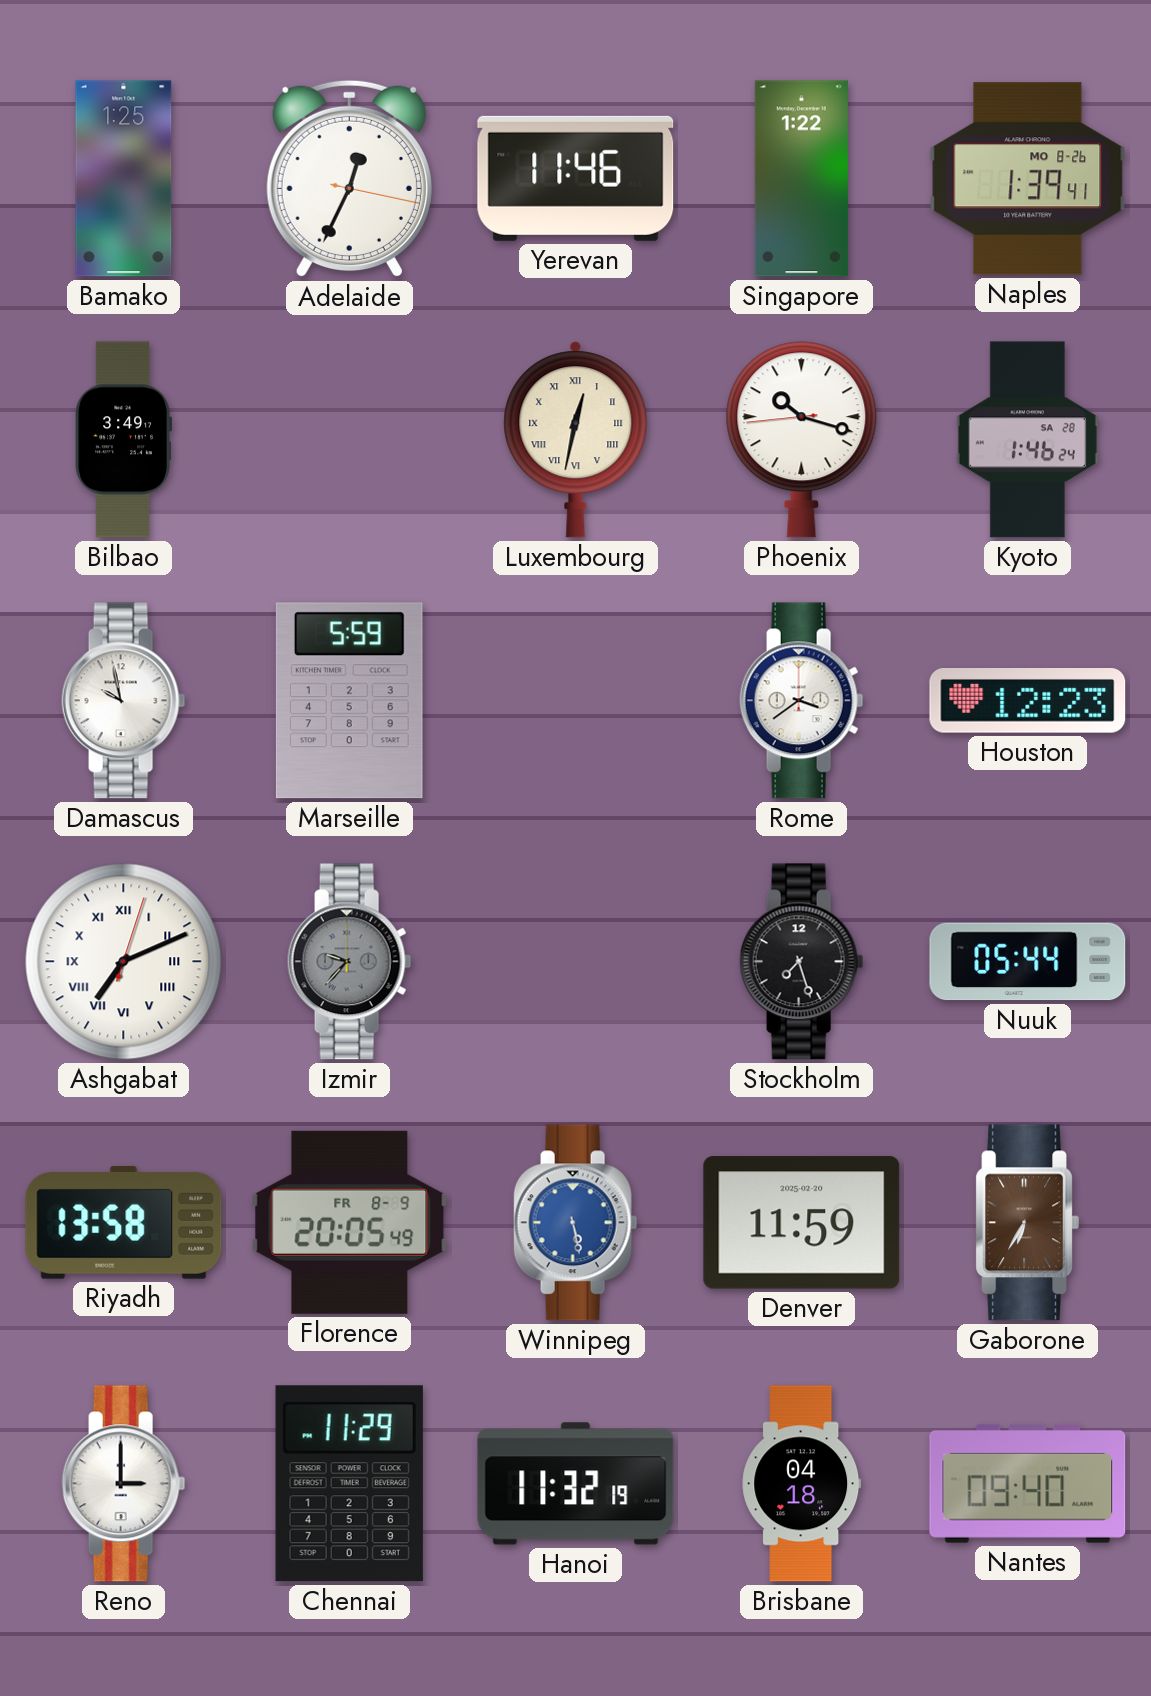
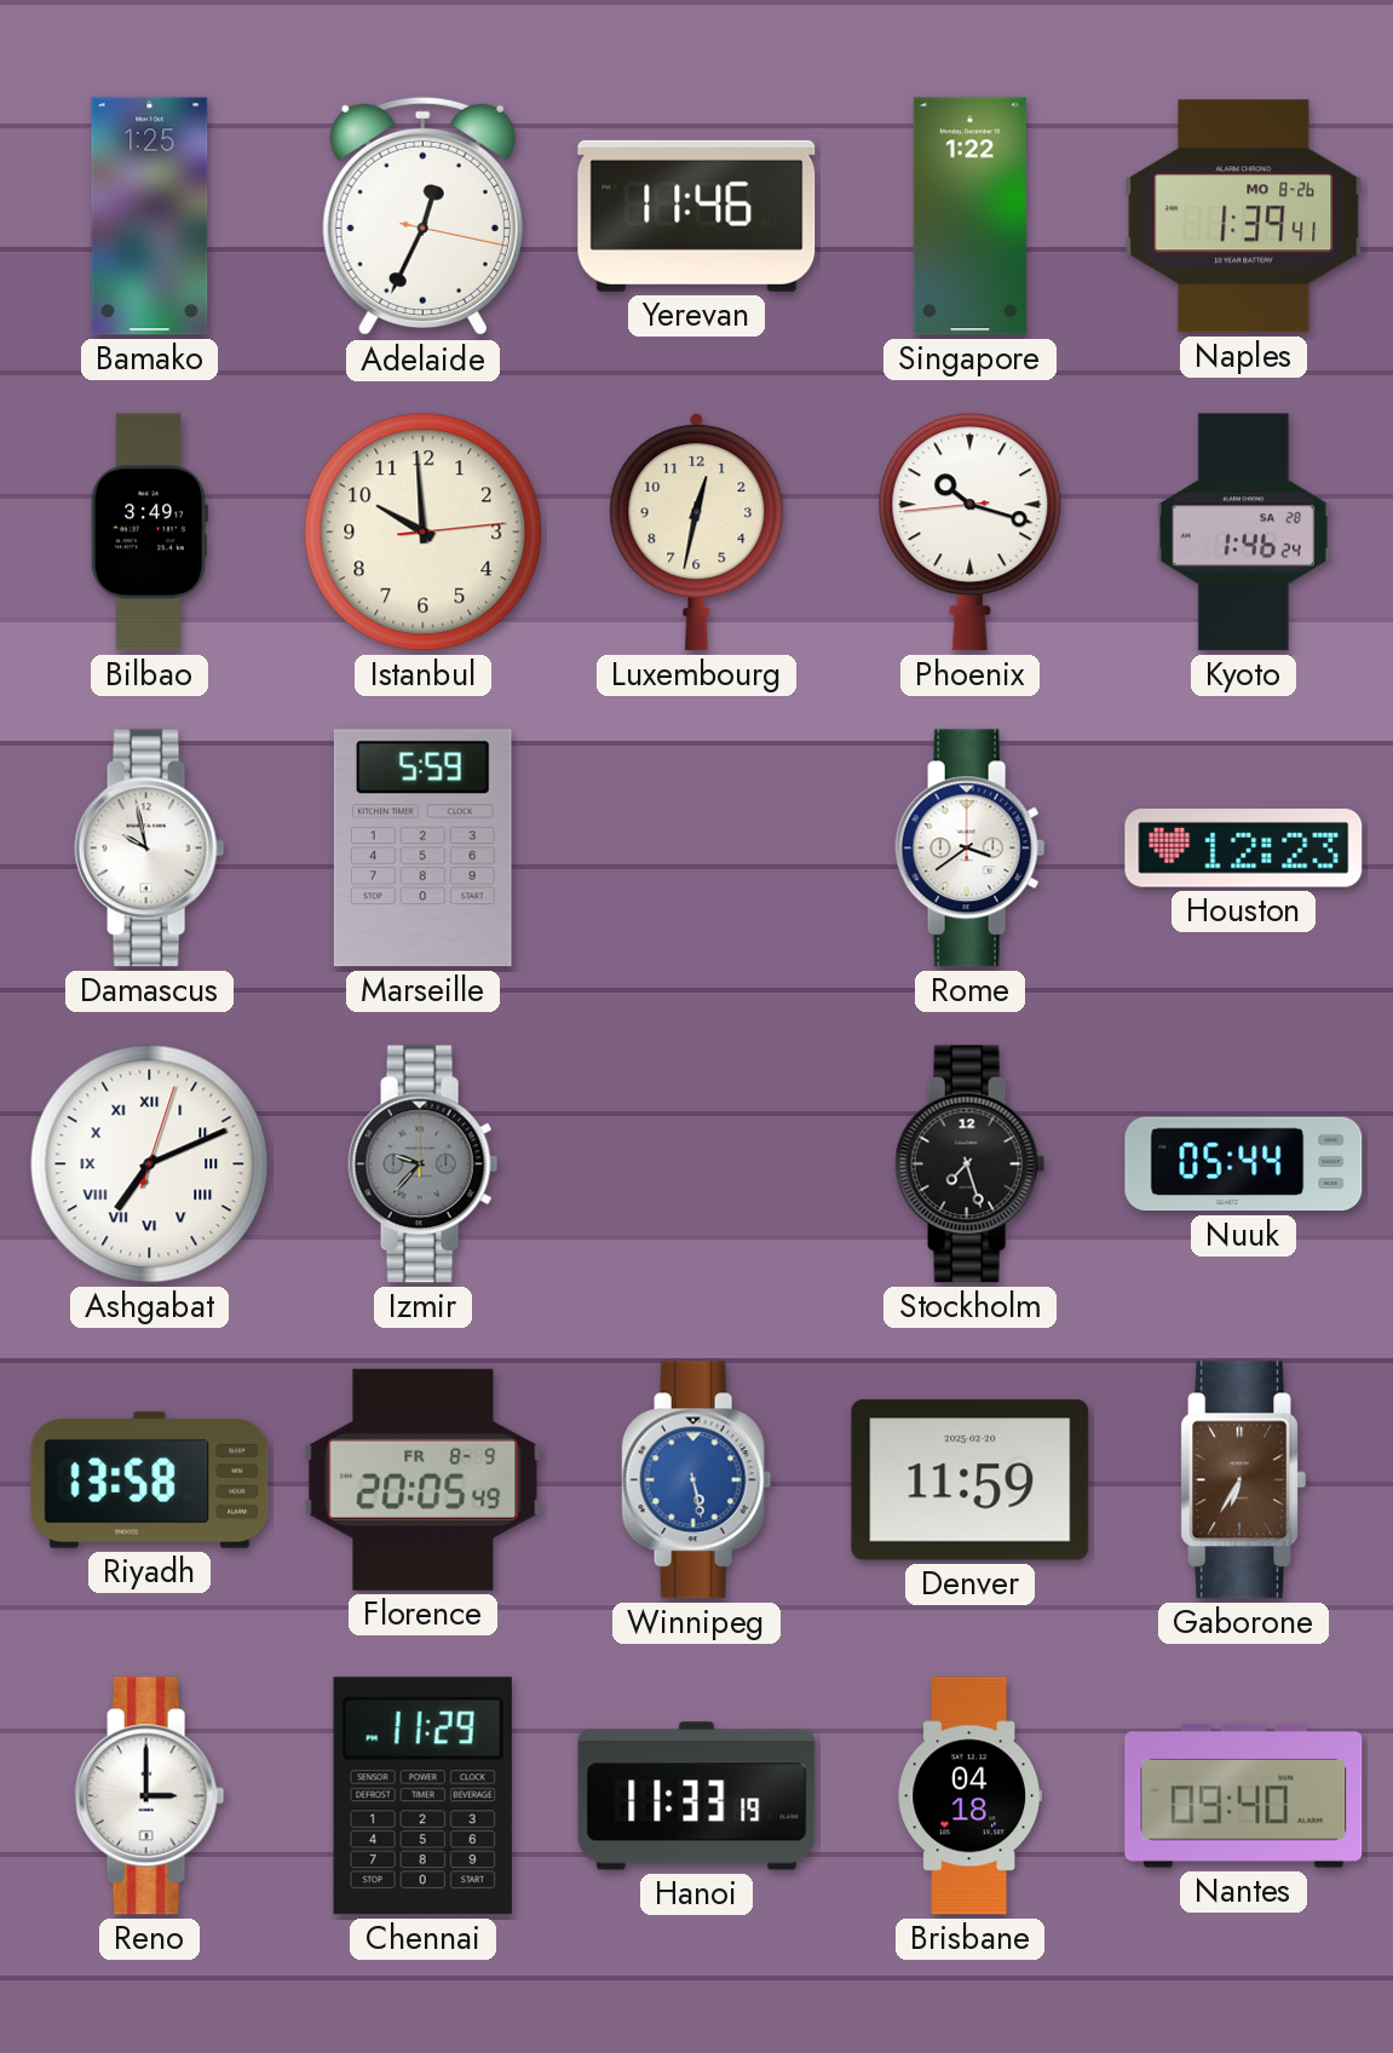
Istanbul: none -> 9:59
Luxembourg numerals: Roman -> Arabic
Hanoi: 11:32 -> 11:33
